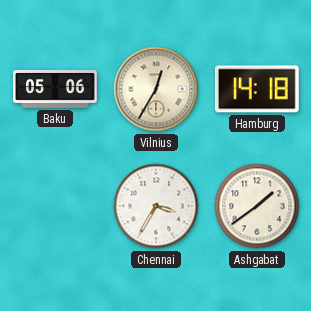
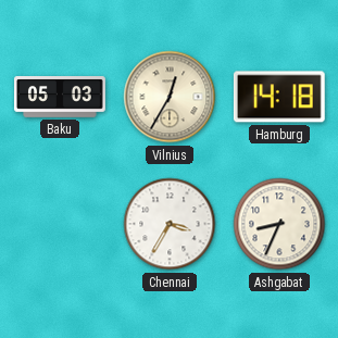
Baku: 05:06 -> 05:03
Ashgabat: 1:39 -> 8:34
